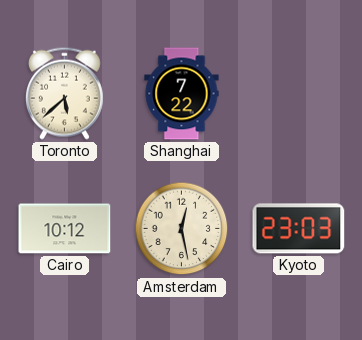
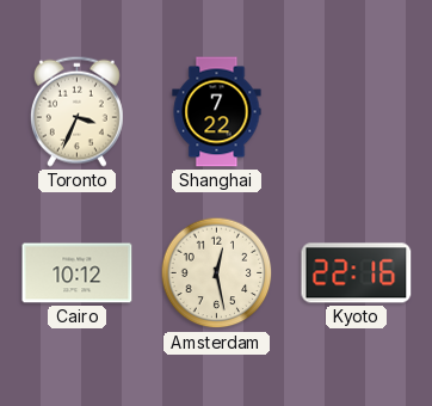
Toronto: 5:38 -> 3:34
Kyoto: 23:03 -> 22:16
